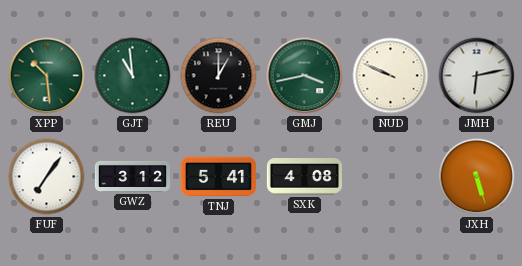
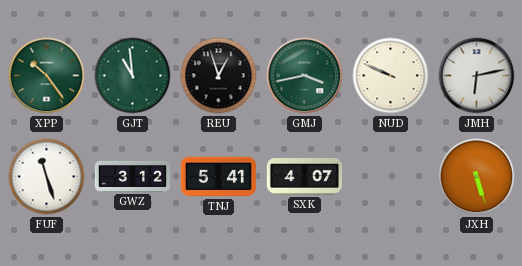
XPP: 10:29 -> 10:24
REU: 1:00 -> 12:57
FUF: 7:06 -> 11:27
SXK: 4:08 -> 4:07
